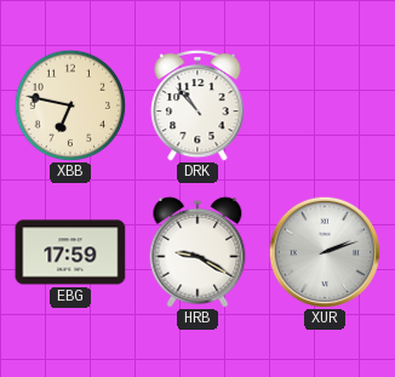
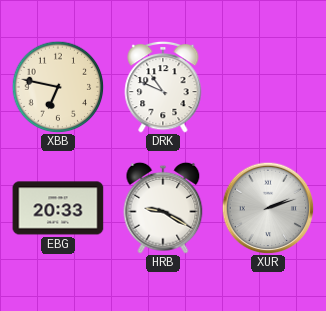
DRK: 10:53 -> 10:49
EBG: 17:59 -> 20:33
